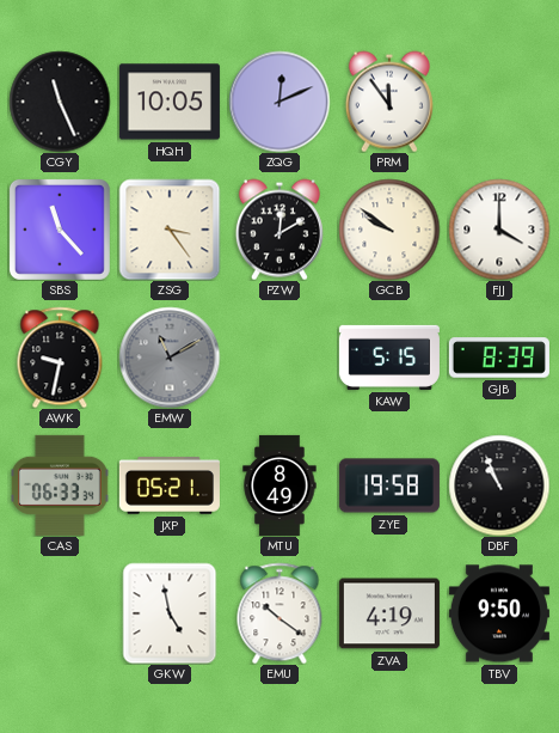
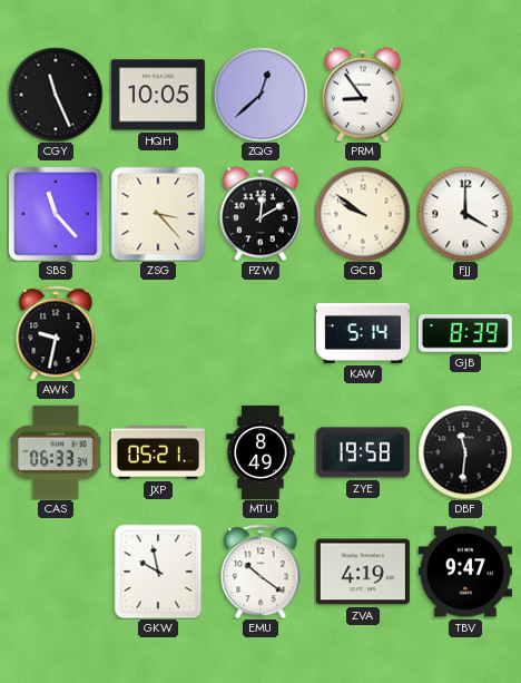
ZQG: 12:11 -> 12:38
PRM: 11:54 -> 8:54
ZSG: 3:24 -> 3:23
EMW: 11:10 -> none
KAW: 5:15 -> 5:14
DBF: 10:56 -> 11:31
GKW: 4:58 -> 9:58
TBV: 9:50 -> 9:47
